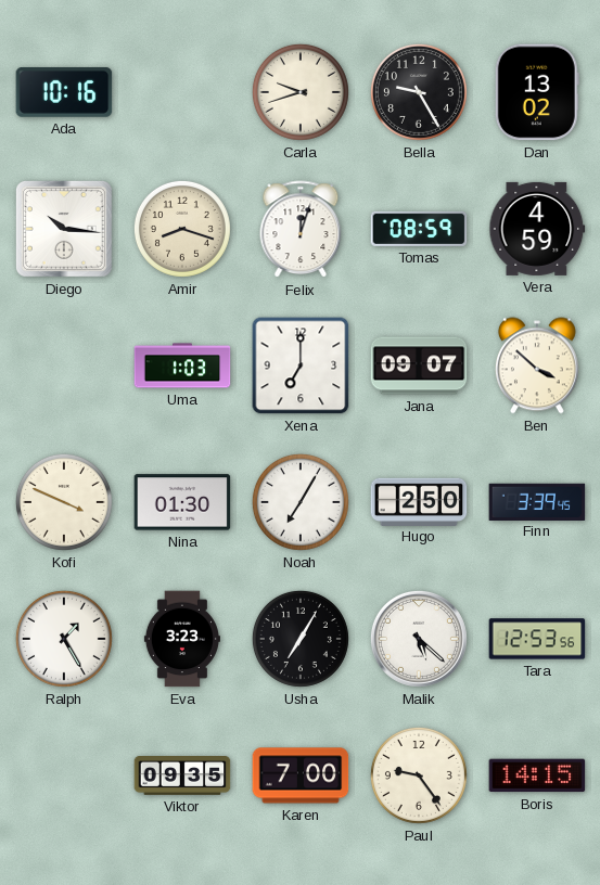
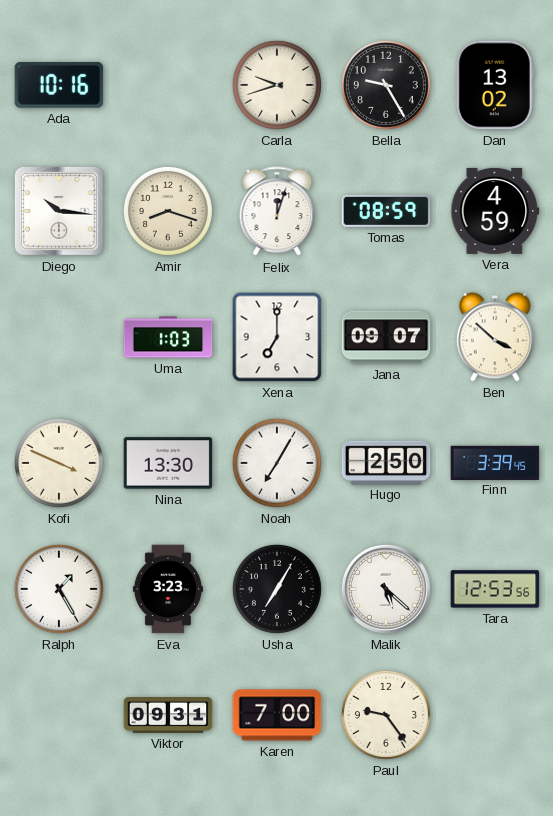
Nina: 01:30 -> 13:30
Viktor: 09:35 -> 09:31
Boris: 14:15 -> none
